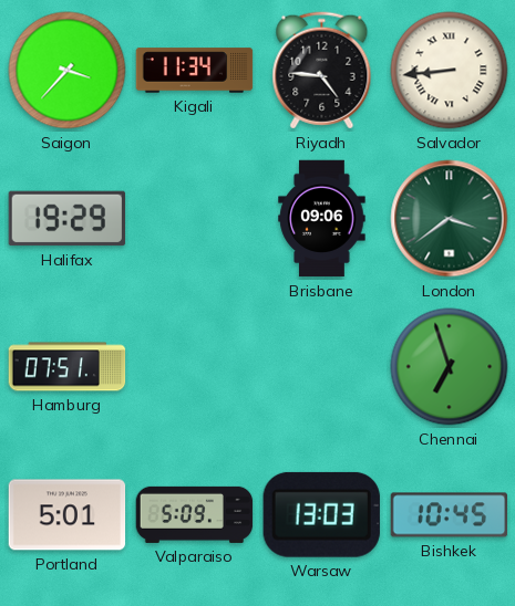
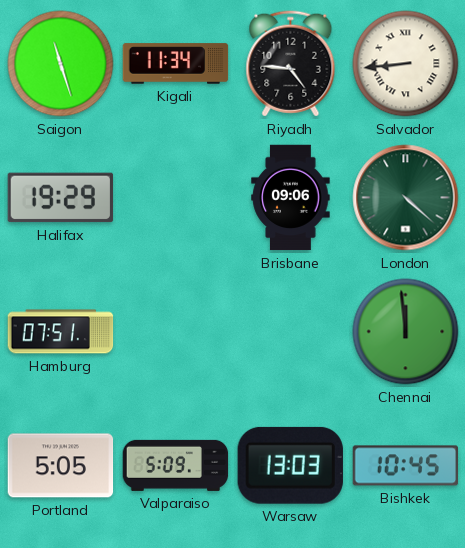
Saigon: 3:37 -> 11:27
London: 3:39 -> 4:22
Chennai: 6:57 -> 11:59
Portland: 5:01 -> 5:05
